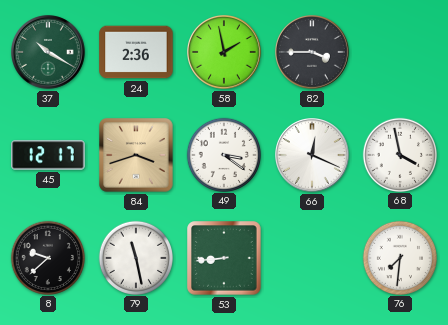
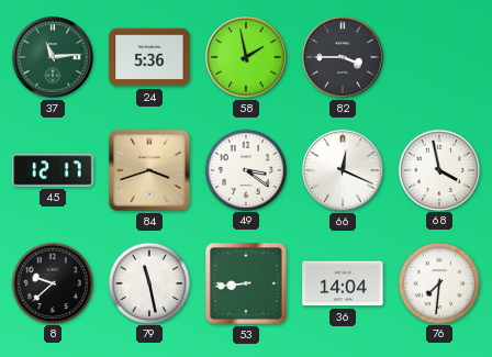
37: 10:20 -> 11:14
24: 2:36 -> 5:36
36: none -> 14:04
